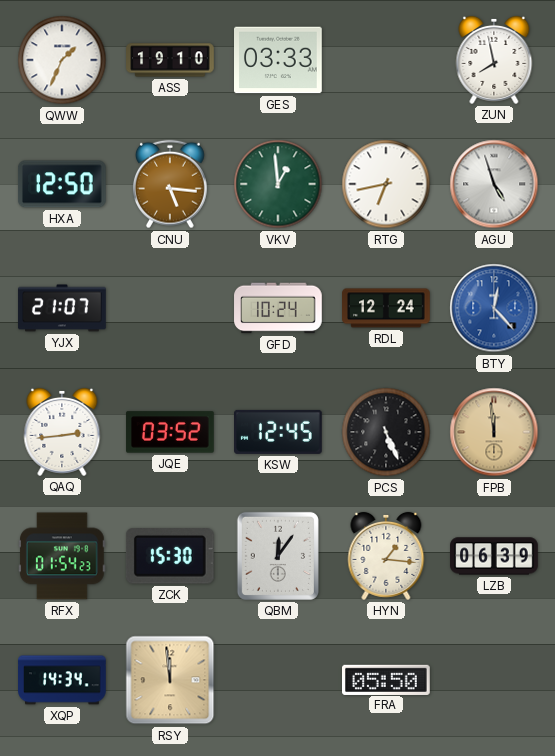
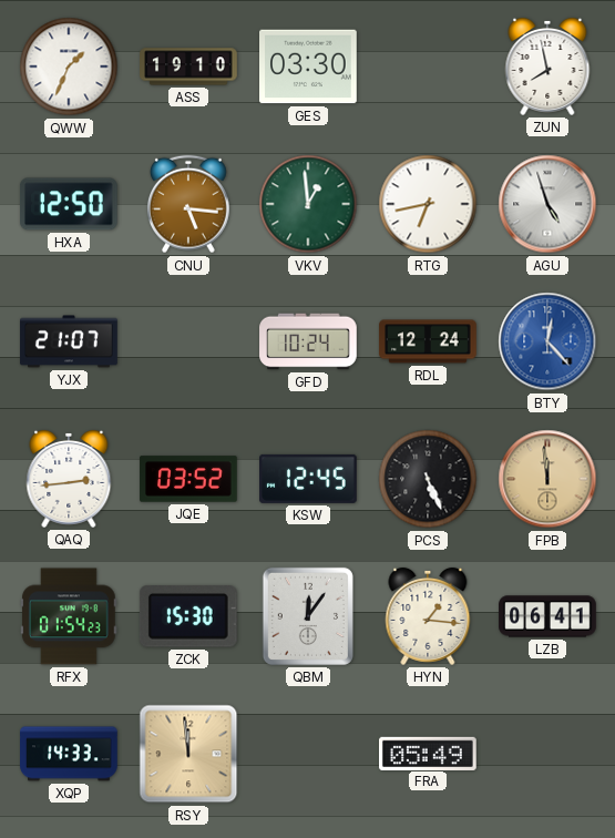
GES: 03:33 -> 03:30
LZB: 06:39 -> 06:41
XQP: 14:34 -> 14:33
FRA: 05:50 -> 05:49
